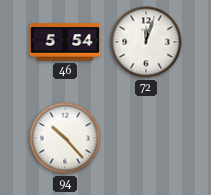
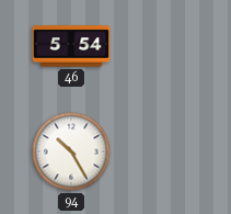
72: 12:03 -> none
94: 10:23 -> 10:25
